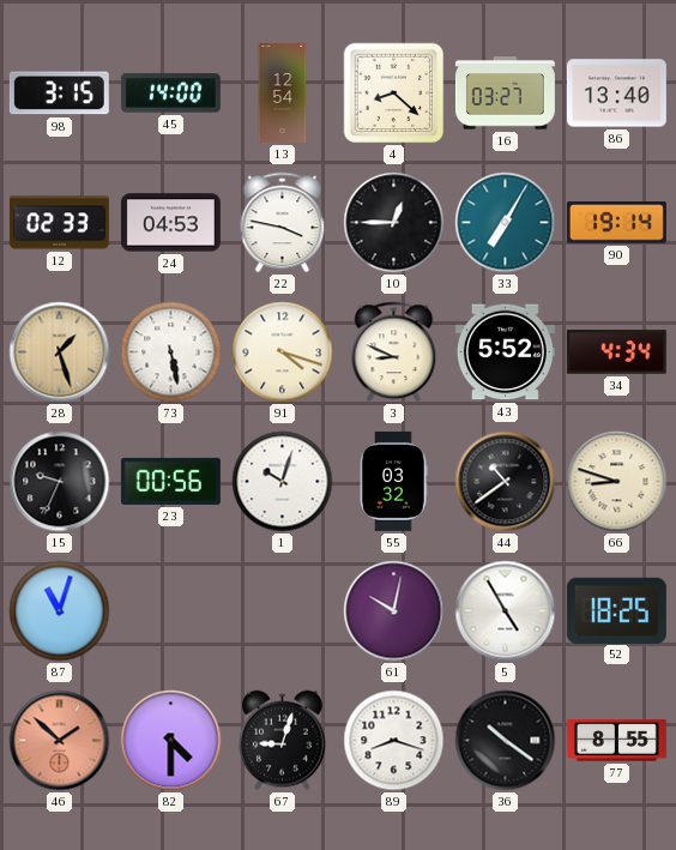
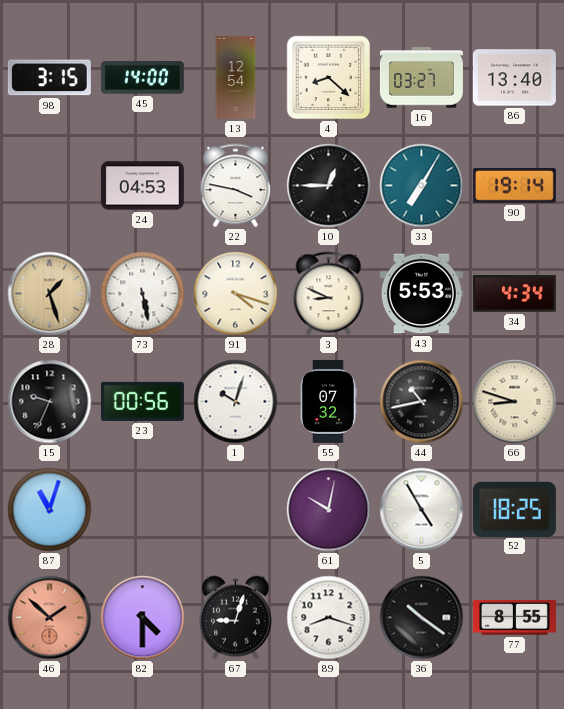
12: 02:33 -> none
43: 5:52 -> 5:53
55: 03:32 -> 07:32
44: 10:39 -> 10:43
